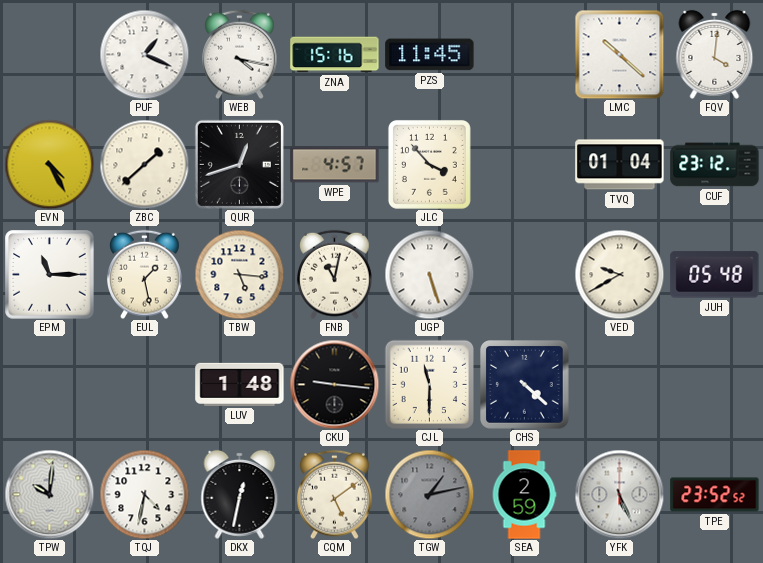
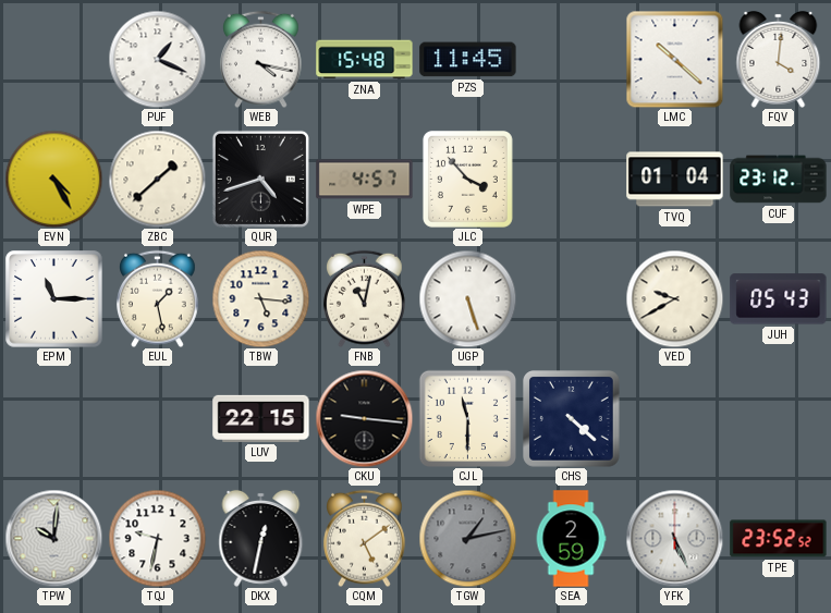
ZNA: 15:16 -> 15:48
QUR: 12:42 -> 4:42
JUH: 05:48 -> 05:43
LUV: 1:48 -> 22:15
TQJ: 4:32 -> 9:32
